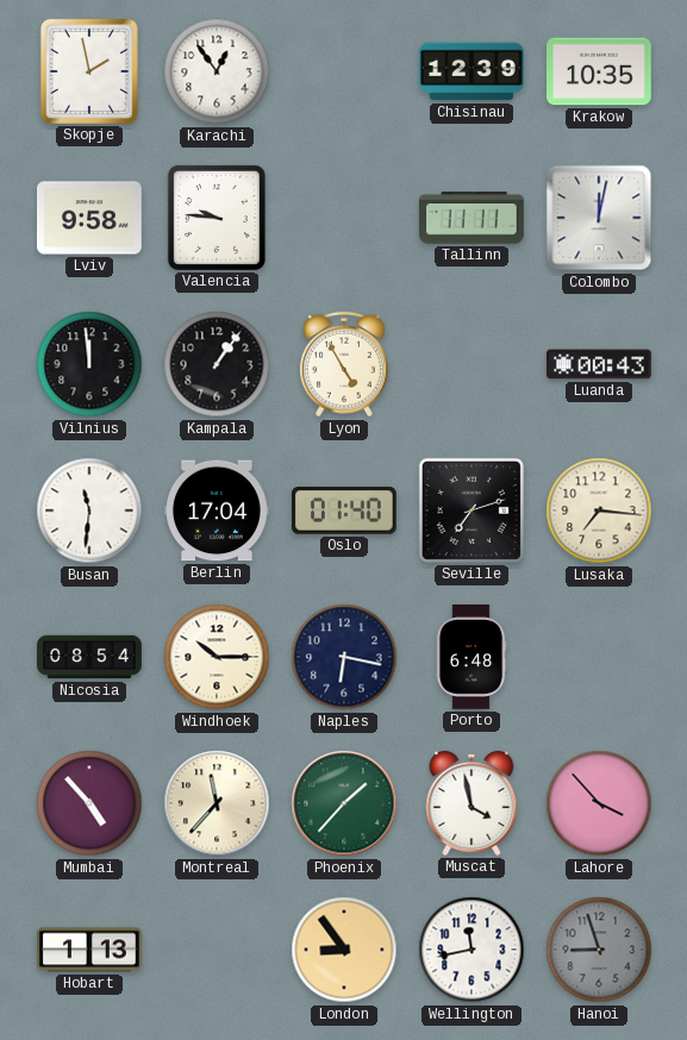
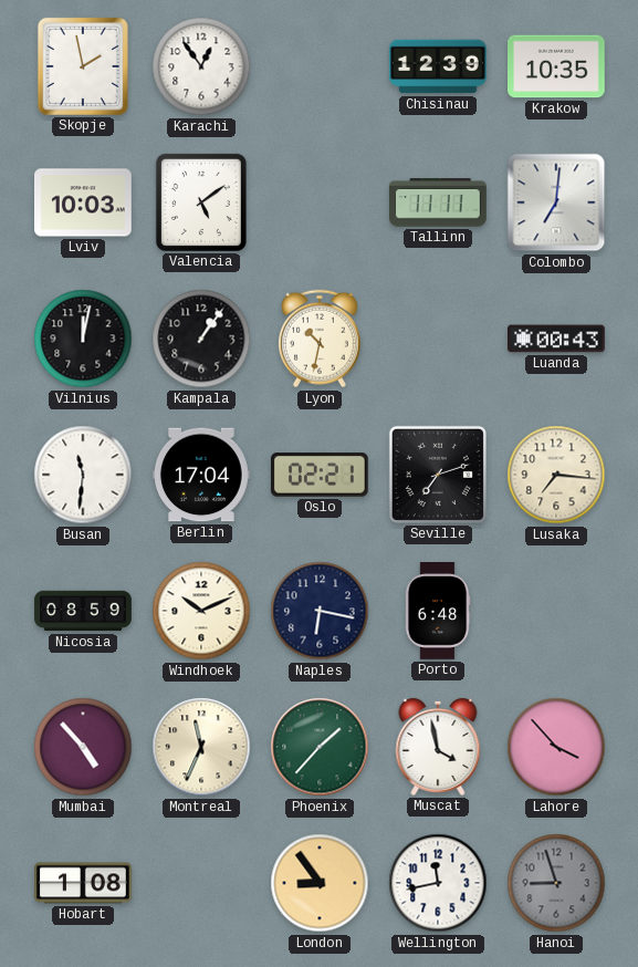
Lviv: 9:58 -> 10:03
Valencia: 9:46 -> 5:09
Colombo: 12:02 -> 7:01
Vilnius: 11:59 -> 12:02
Lyon: 4:55 -> 10:32
Oslo: 01:40 -> 02:21
Nicosia: 08:54 -> 08:59
Windhoek: 10:15 -> 10:11
Montreal: 11:37 -> 11:34
Hobart: 1:13 -> 1:08
